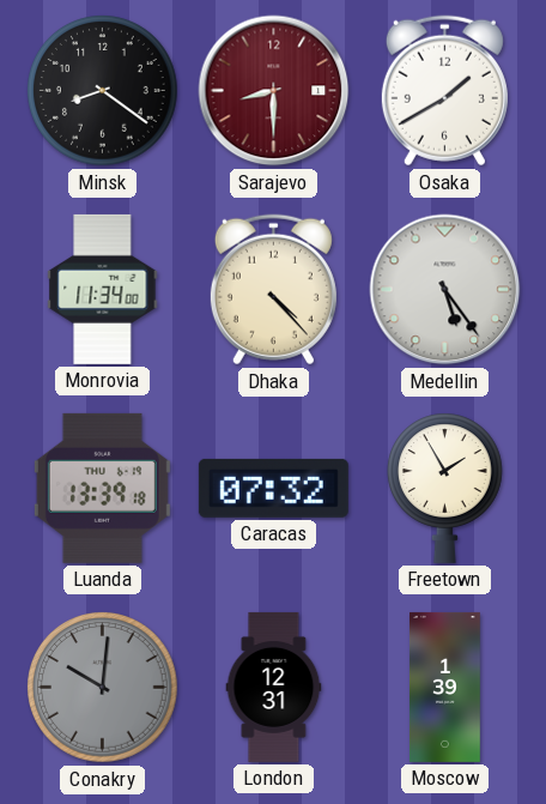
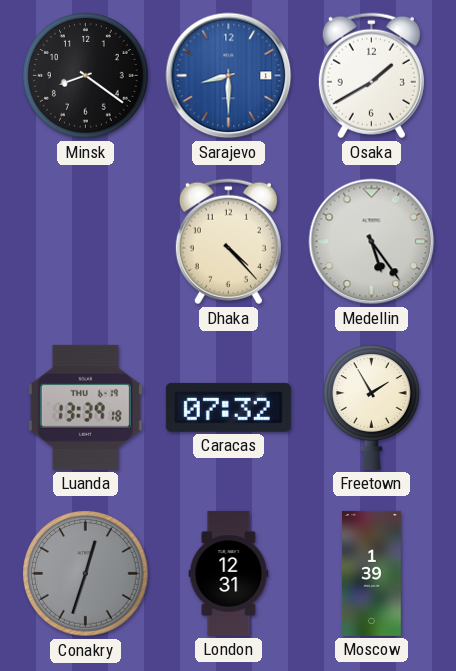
Sarajevo dial: burgundy -> blue
Monrovia: 11:34 -> none
Conakry: 10:01 -> 12:33
